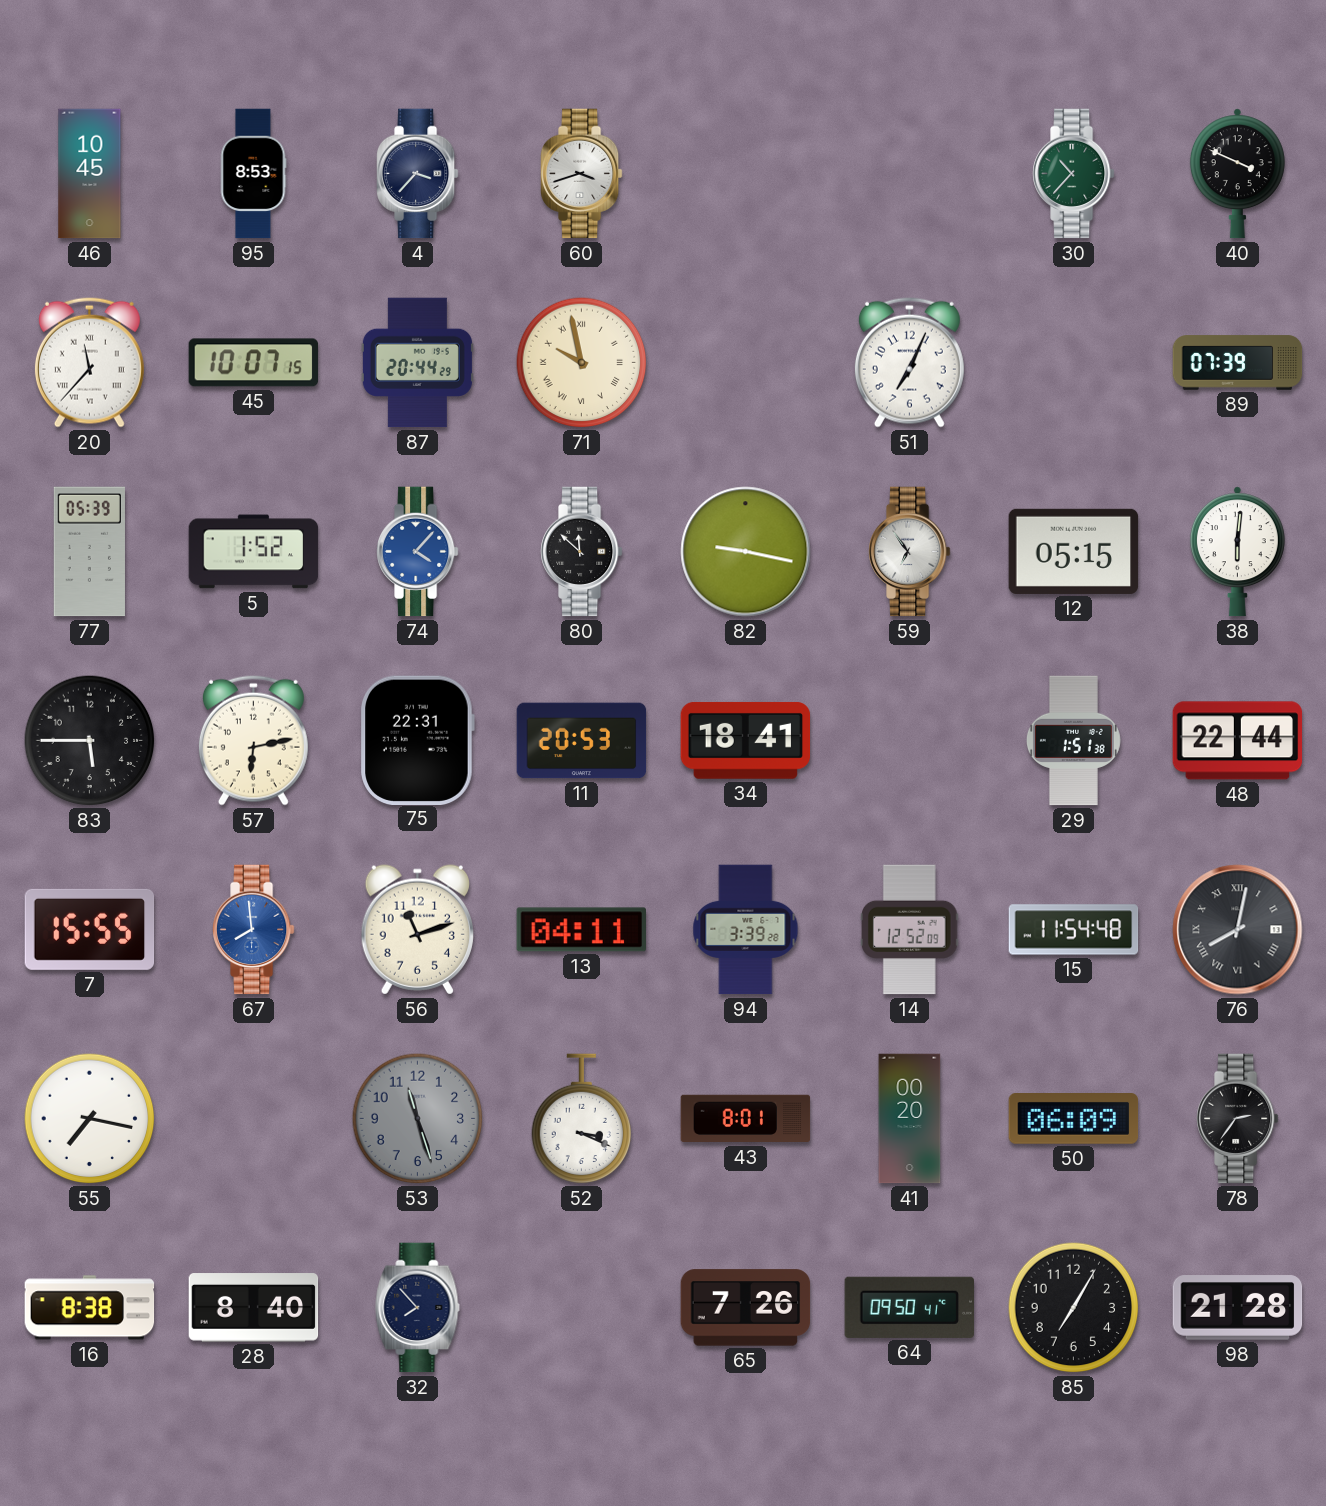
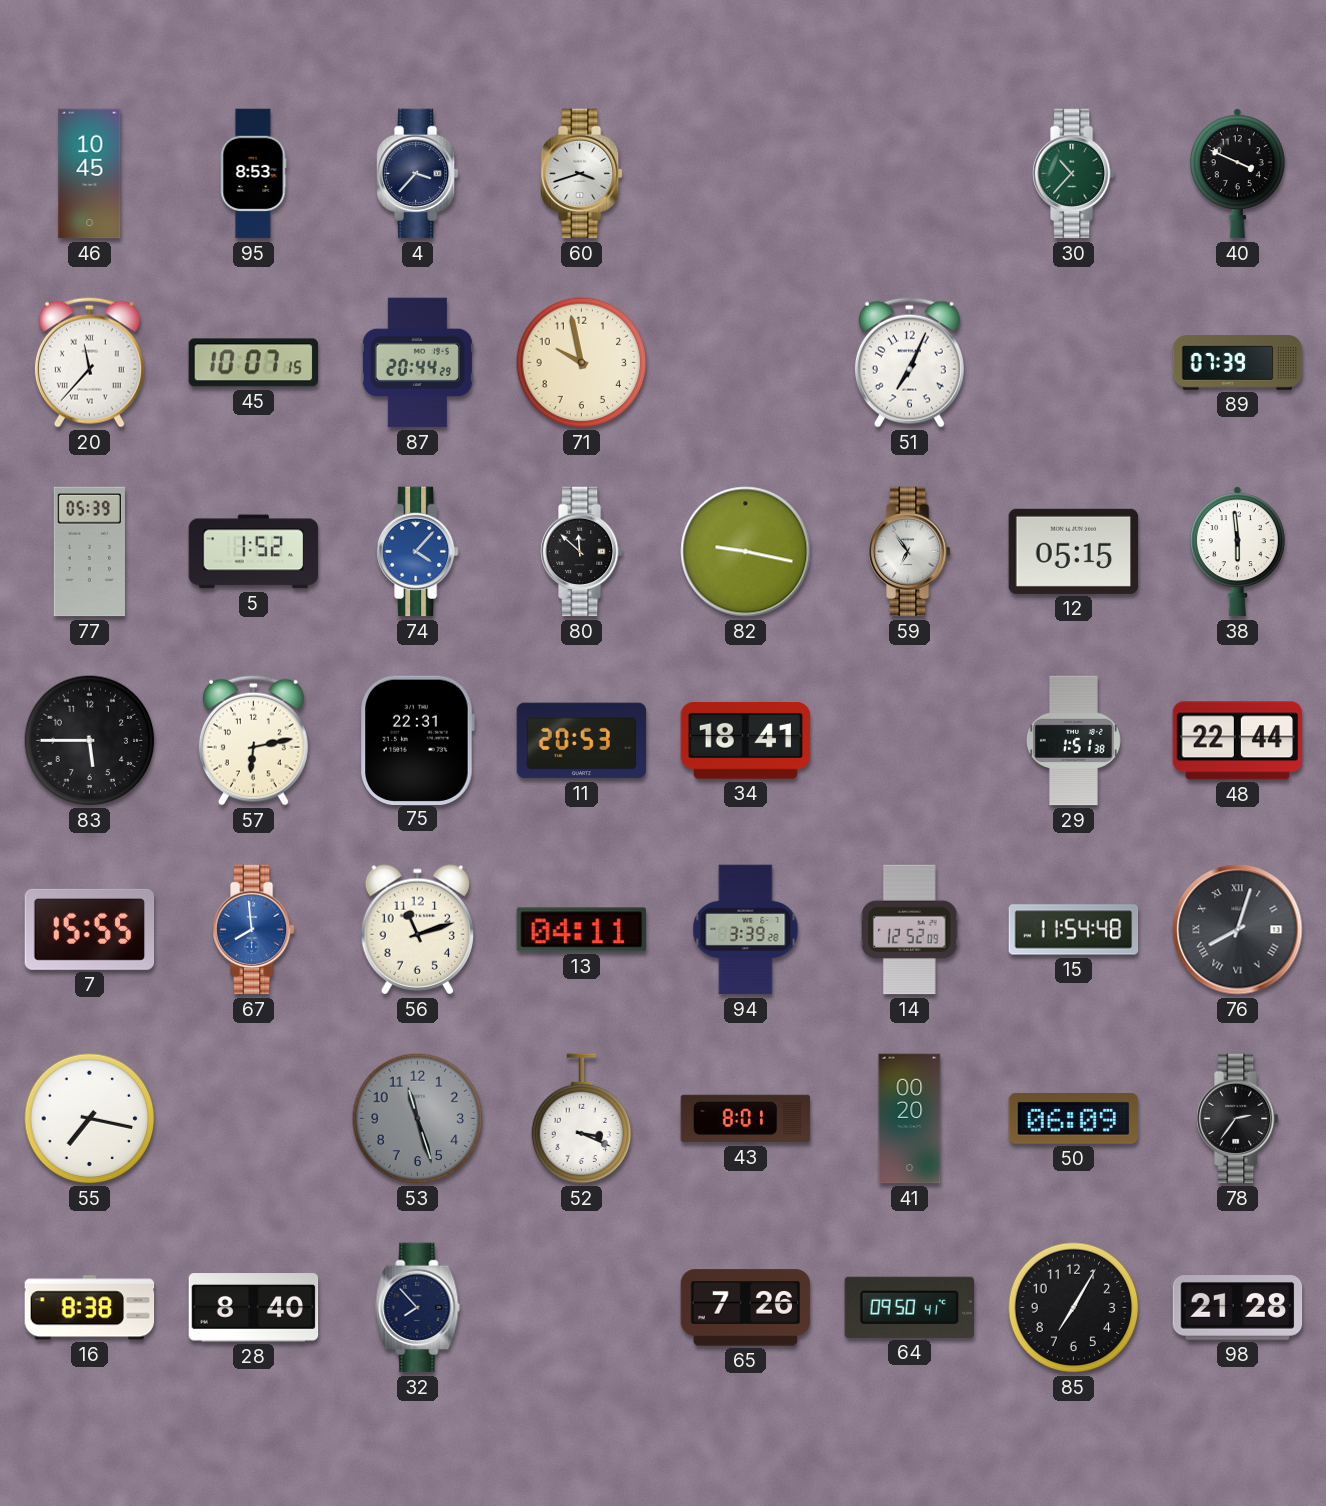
71 numerals: Roman -> Arabic
38: 6:01 -> 5:59
76: 8:02 -> 8:03
